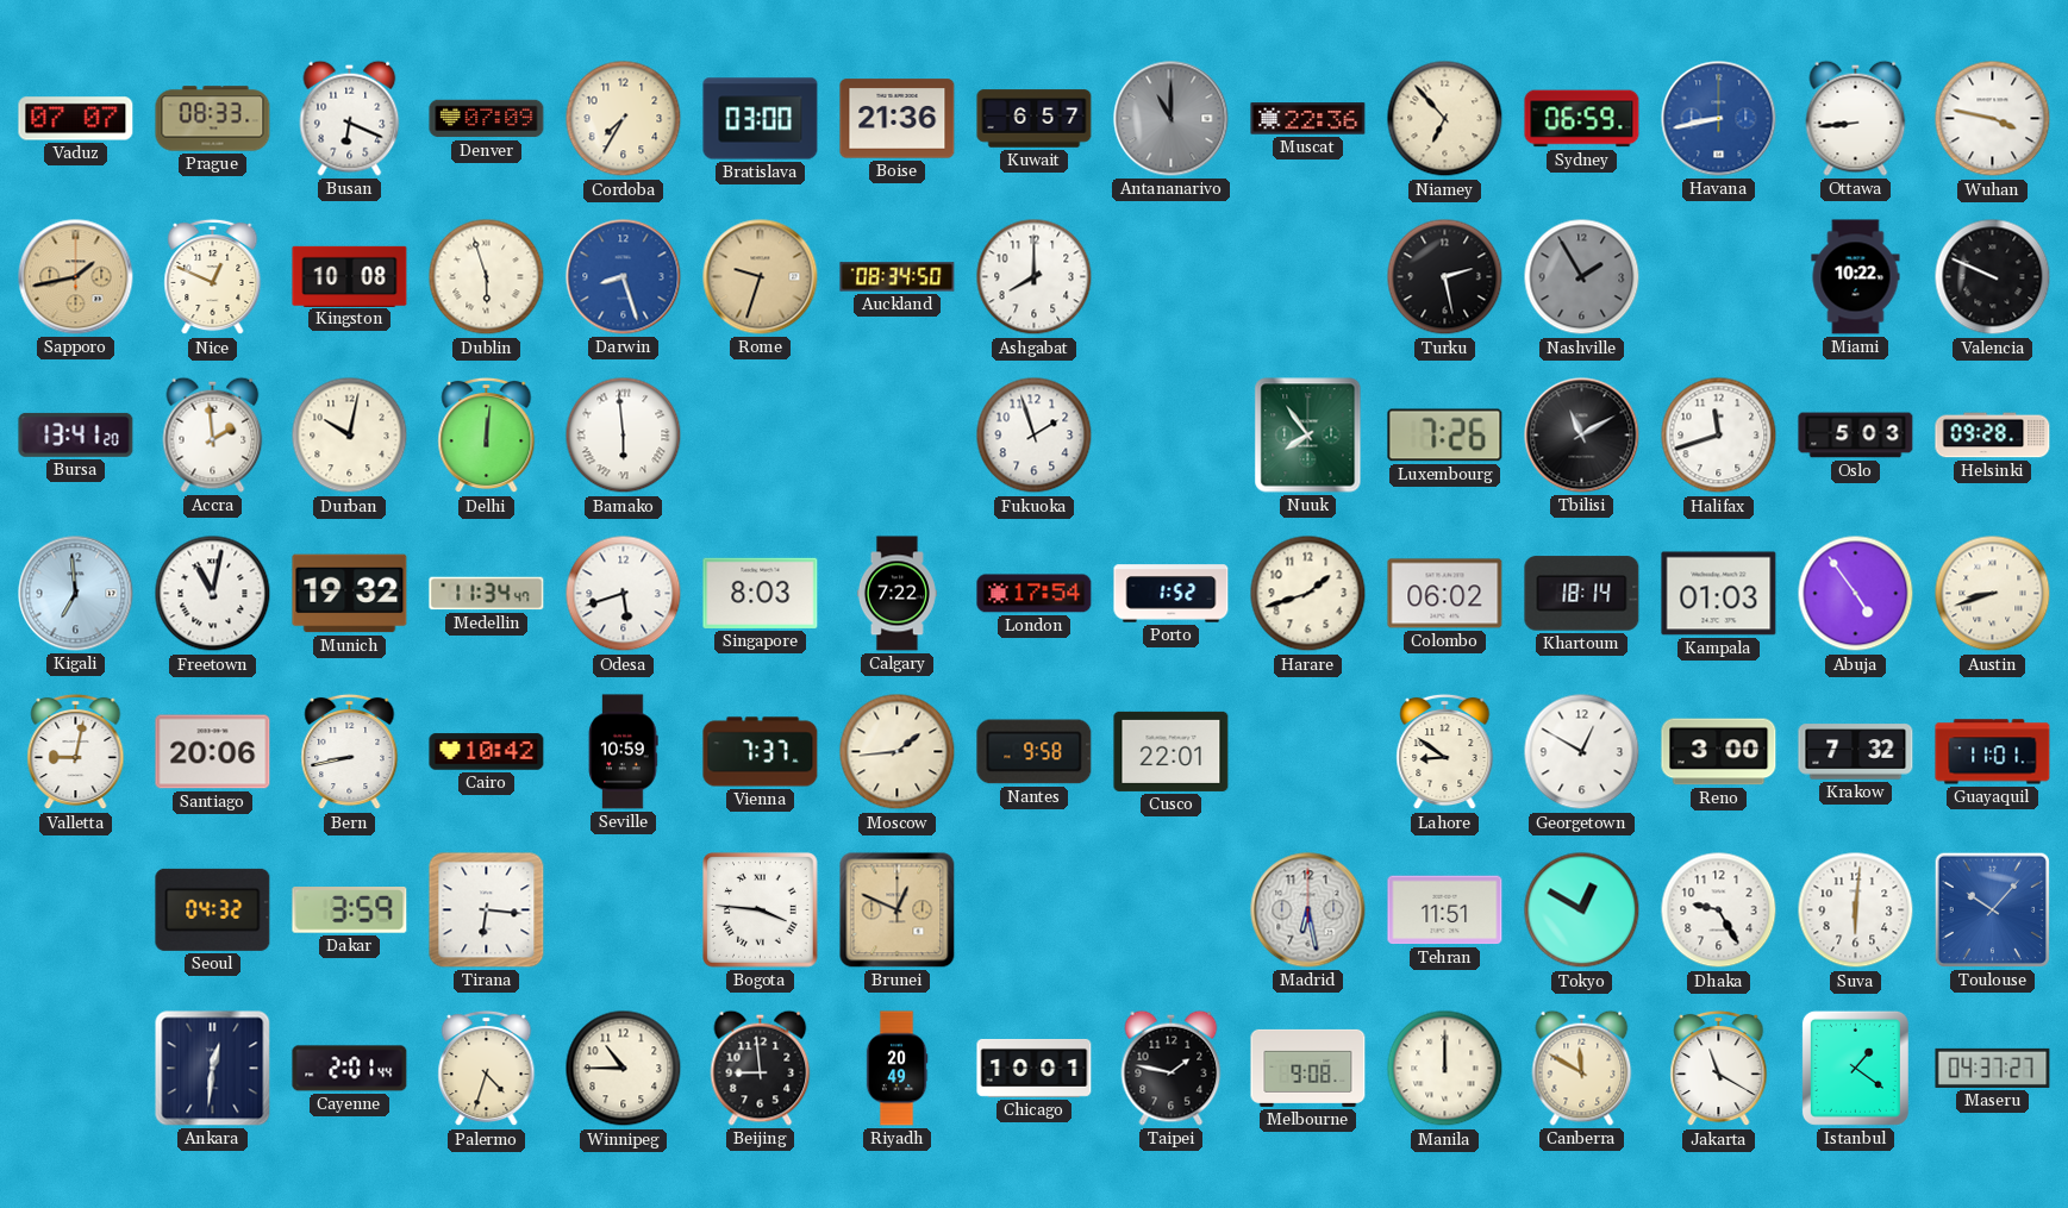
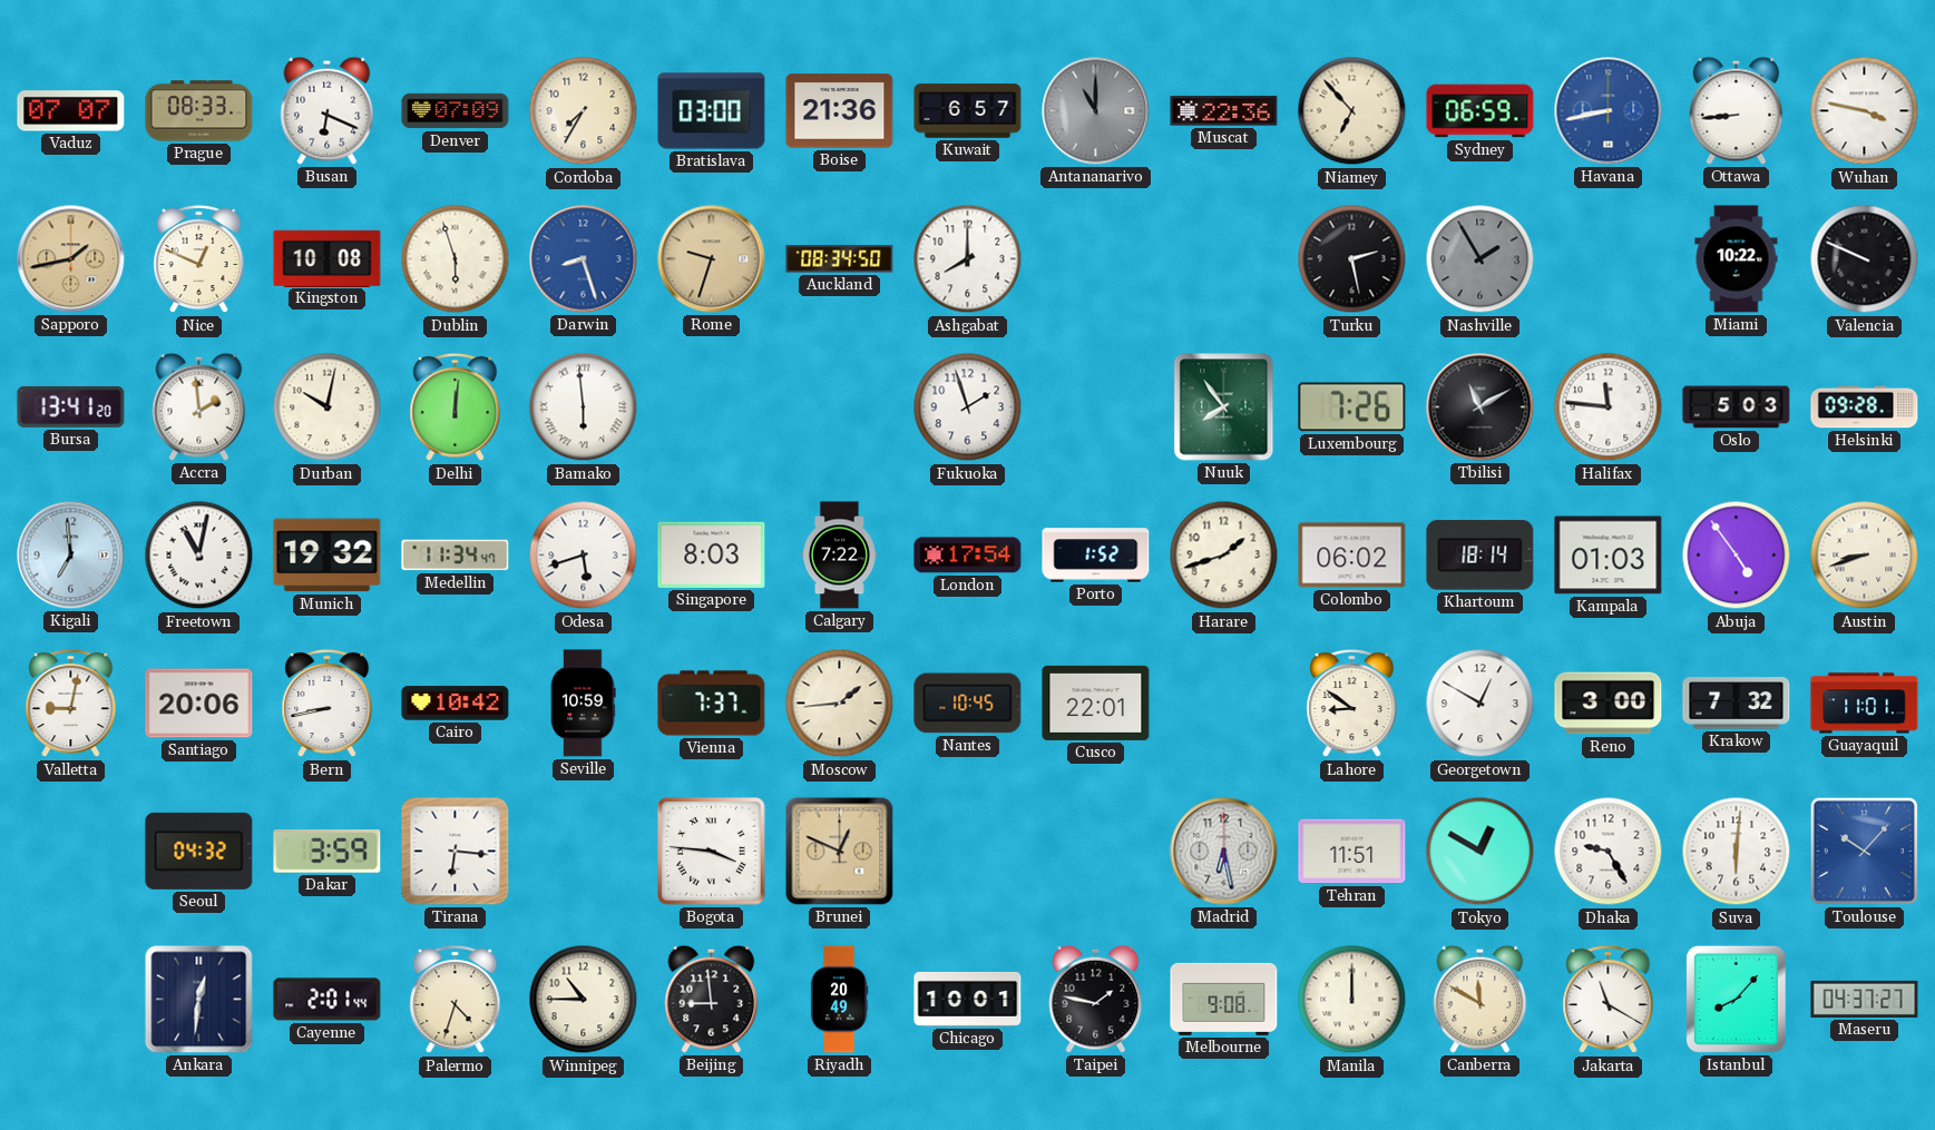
Halifax: 11:42 -> 11:46
Nantes: 9:58 -> 10:45
Istanbul: 1:21 -> 8:07
